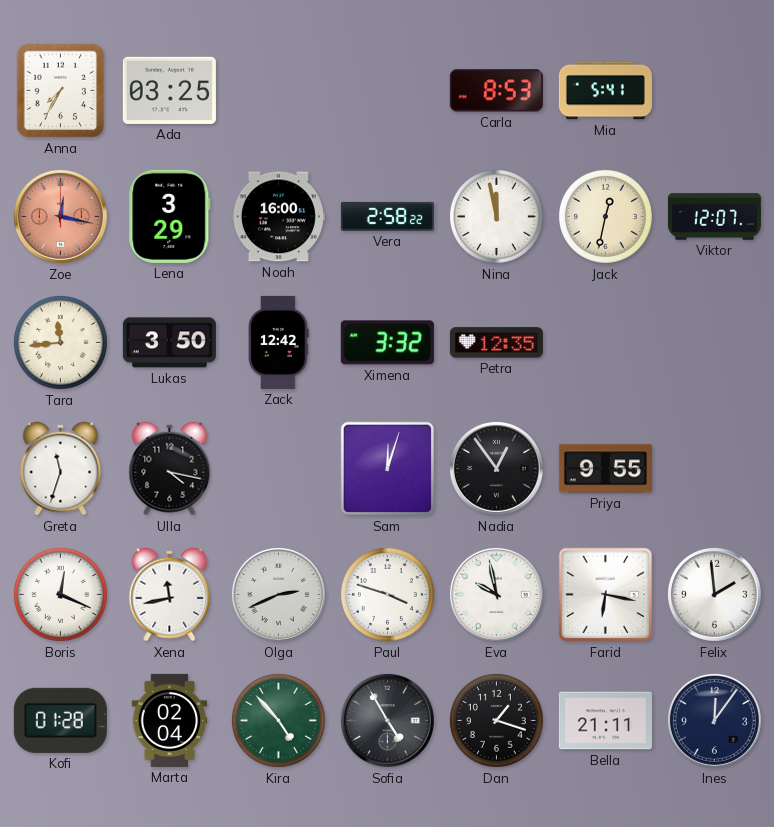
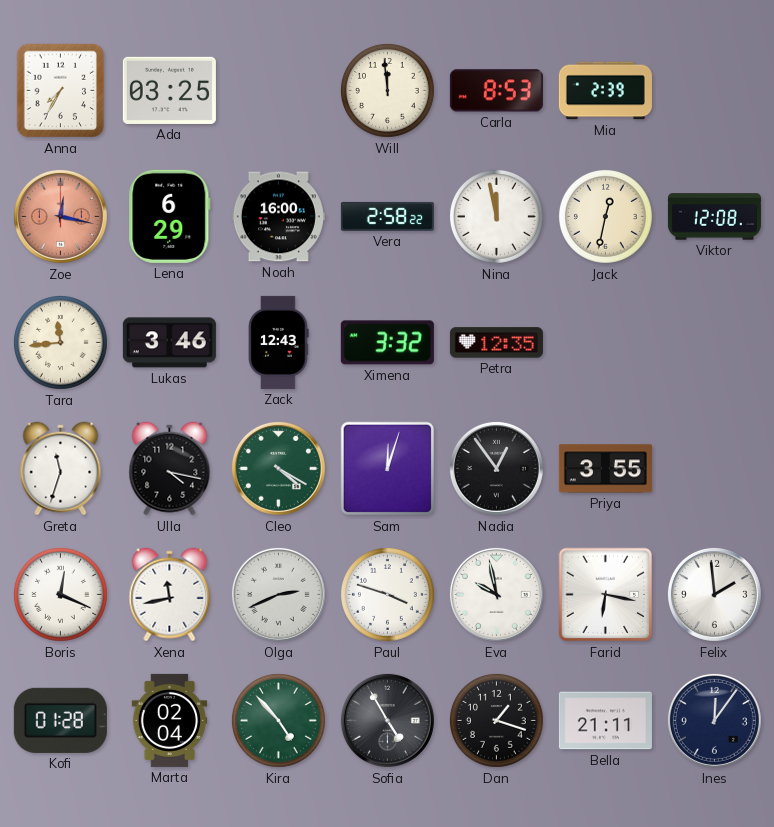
Will: none -> 11:59
Mia: 5:41 -> 2:39
Lena: 3:29 -> 6:29
Viktor: 12:07 -> 12:08
Lukas: 3:50 -> 3:46
Zack: 12:42 -> 12:43
Cleo: none -> 4:20
Priya: 9:55 -> 3:55
